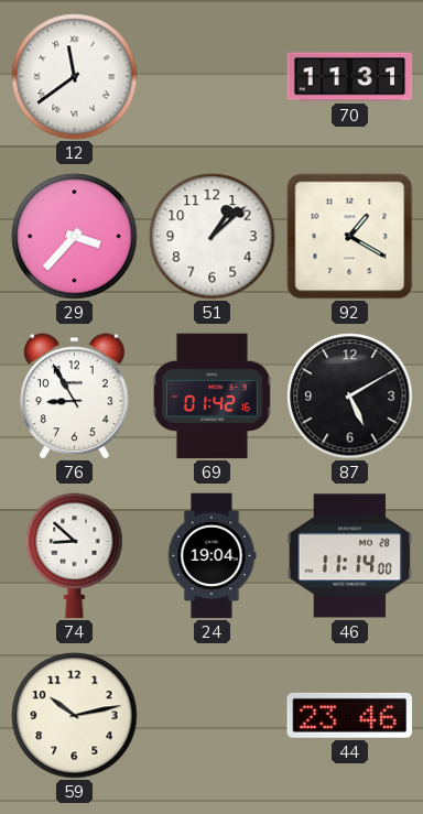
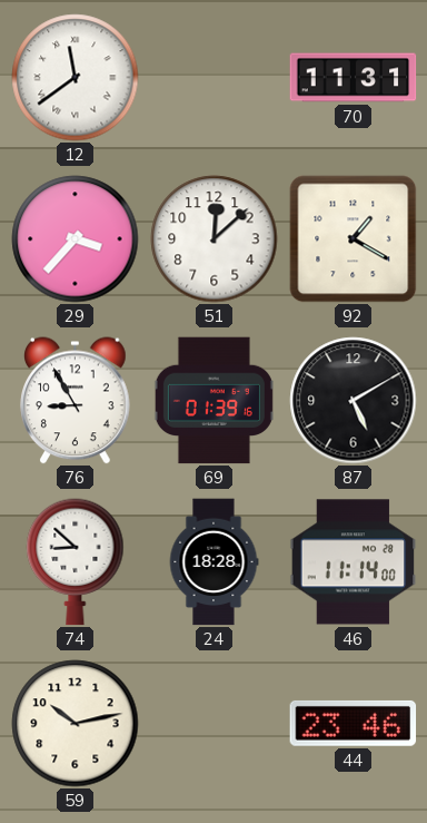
51: 1:08 -> 12:08
69: 01:42 -> 01:39
24: 19:04 -> 18:28
